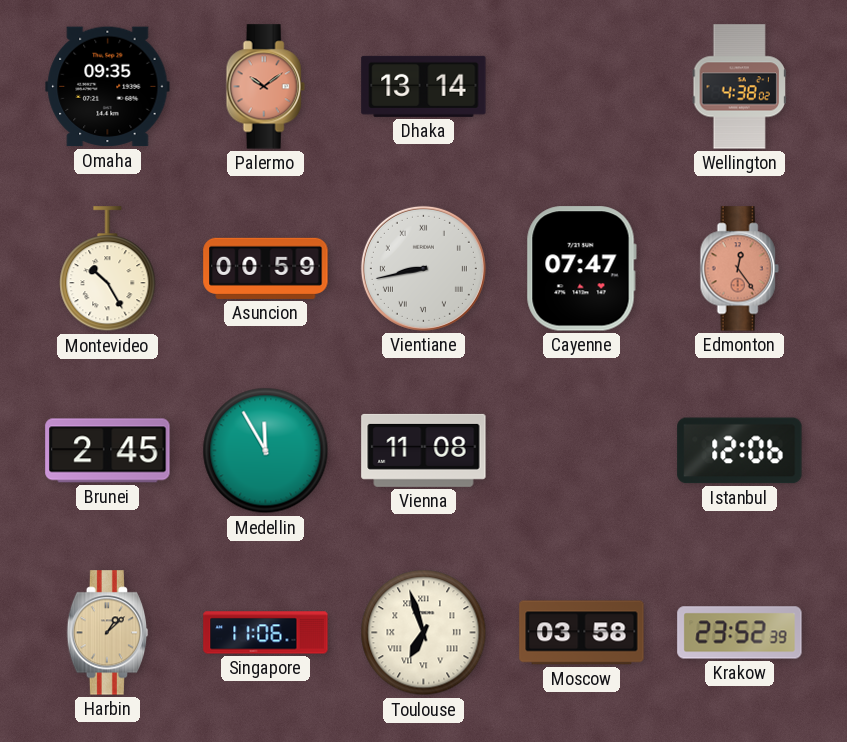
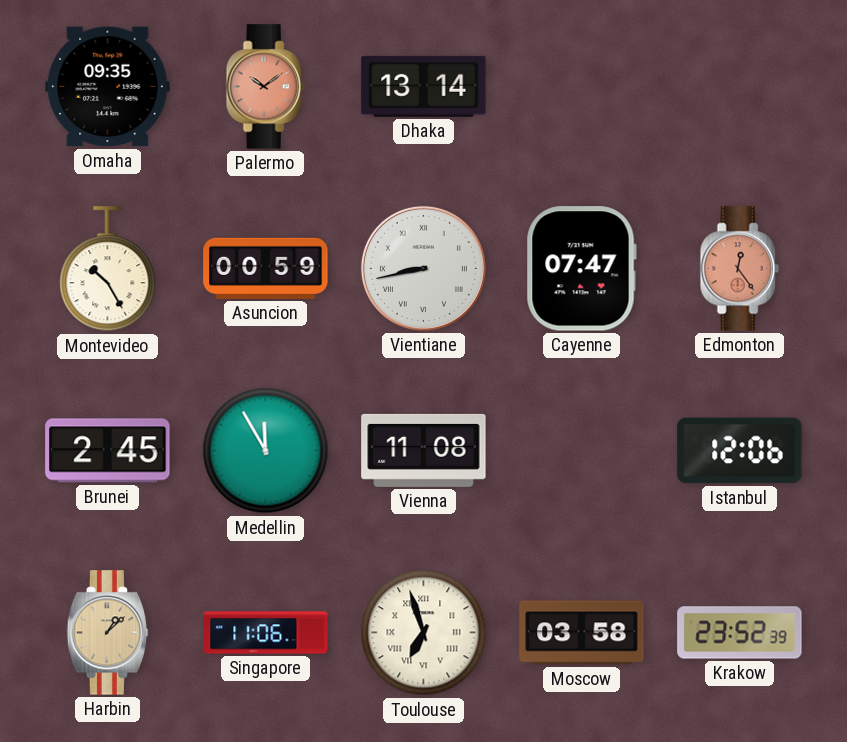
Wellington: 4:38 -> none
